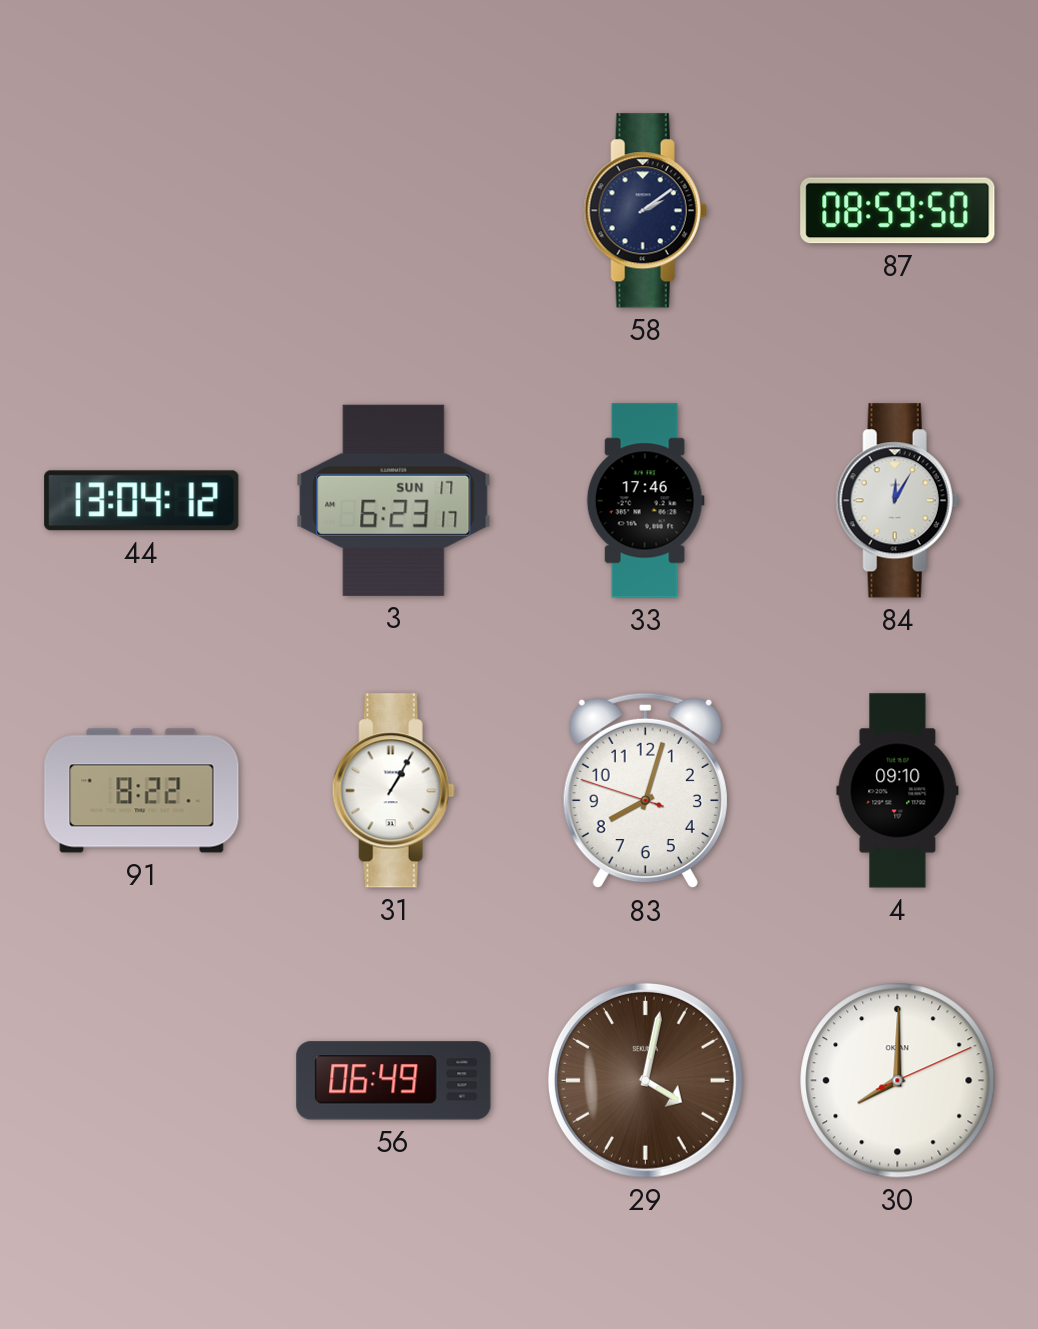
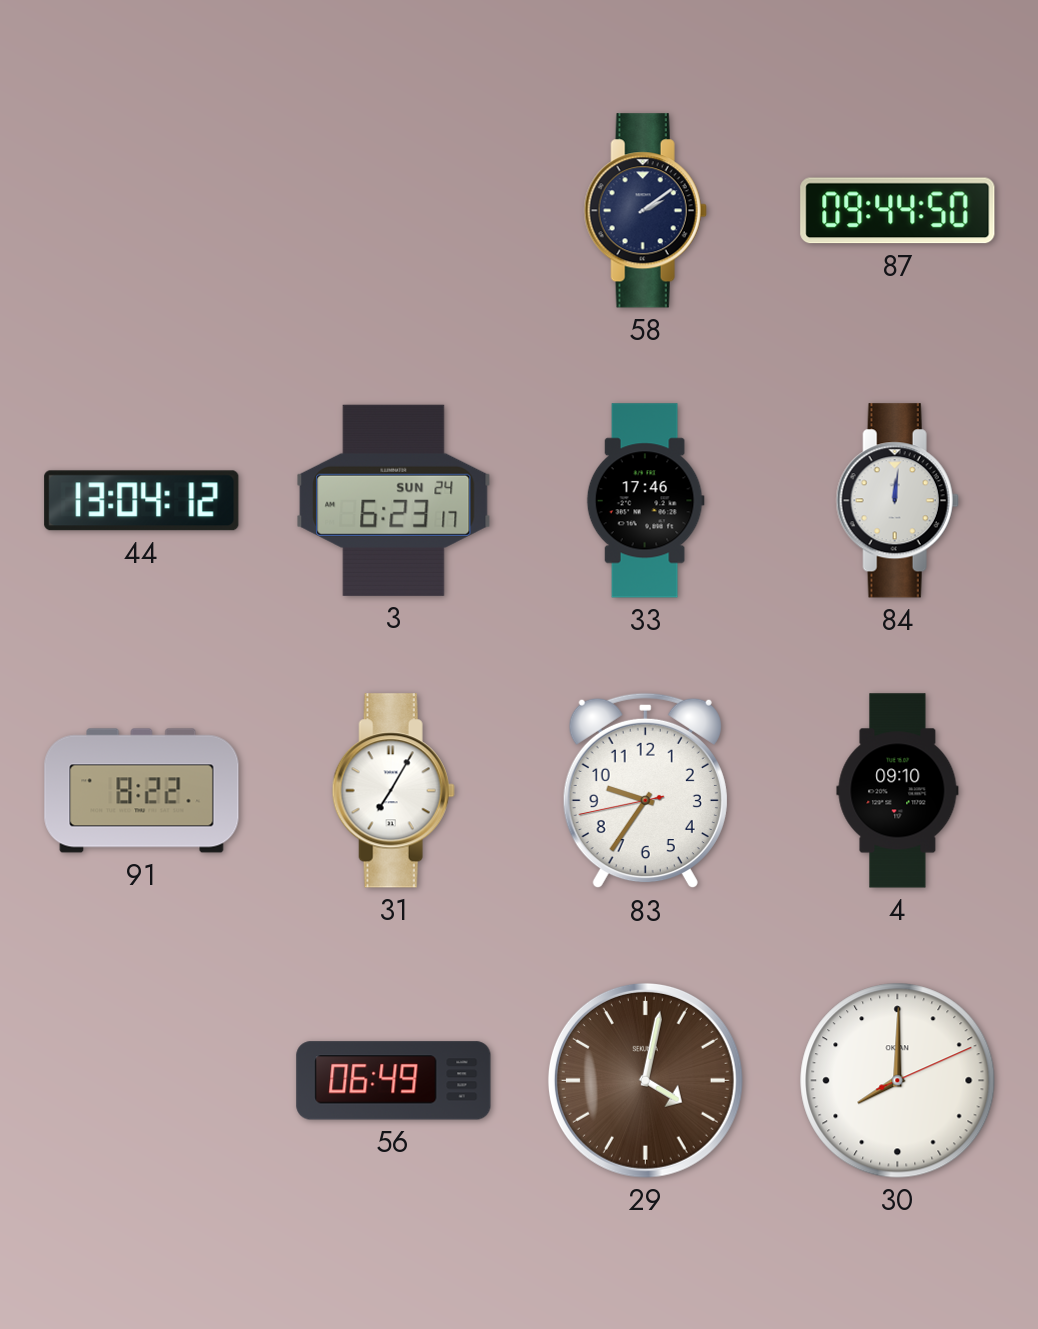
87: 08:59 -> 09:44
3 date: SUN 17 -> SUN 24
84: 12:05 -> 12:01
31: 1:05 -> 7:05
83: 8:02 -> 9:35
